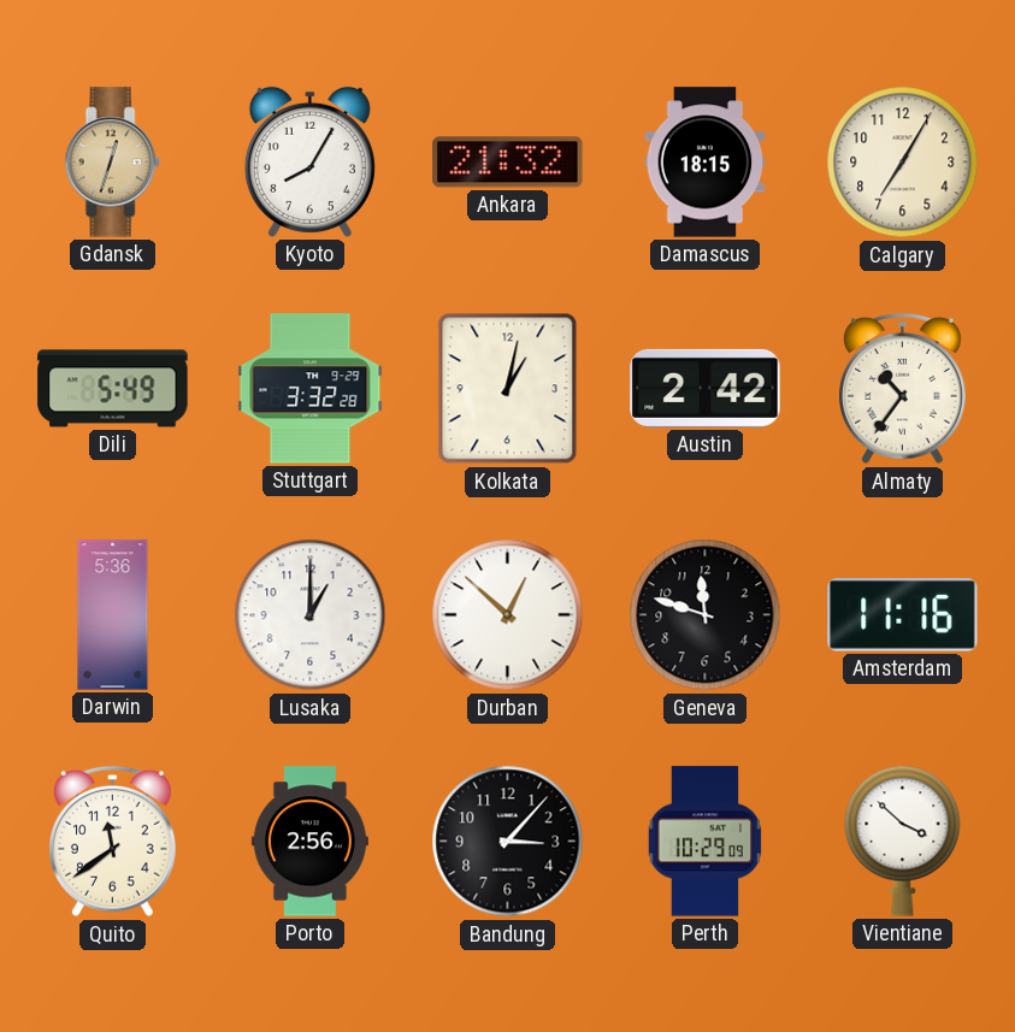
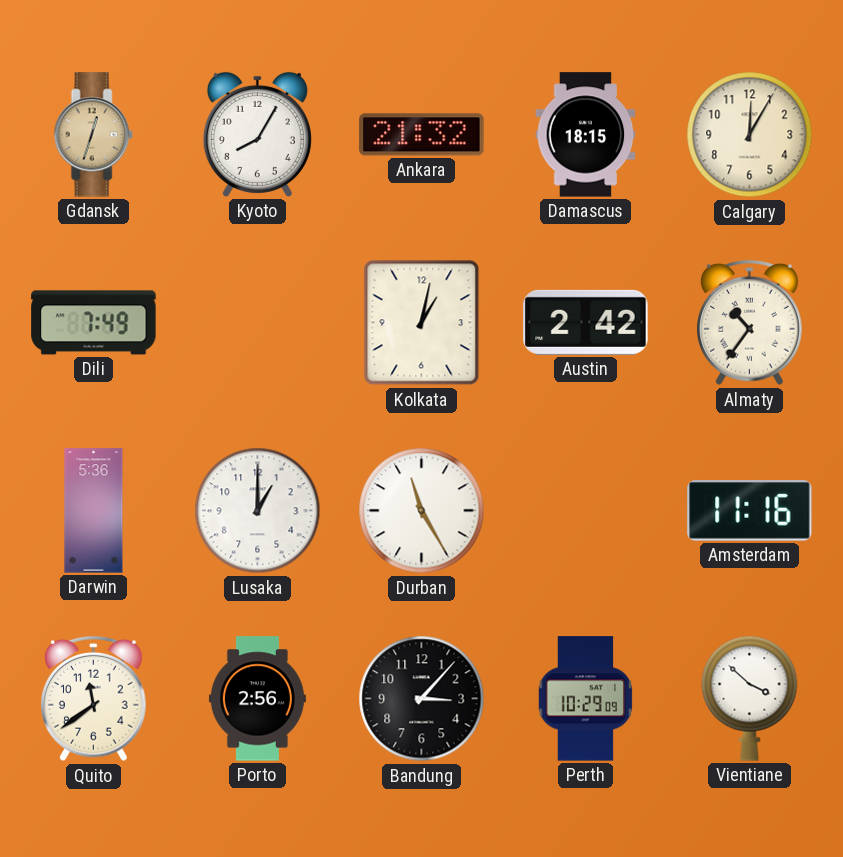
Calgary: 7:05 -> 12:05
Dili: 5:49 -> 7:49
Stuttgart: 3:32 -> none
Durban: 12:52 -> 11:25
Geneva: 11:48 -> none
